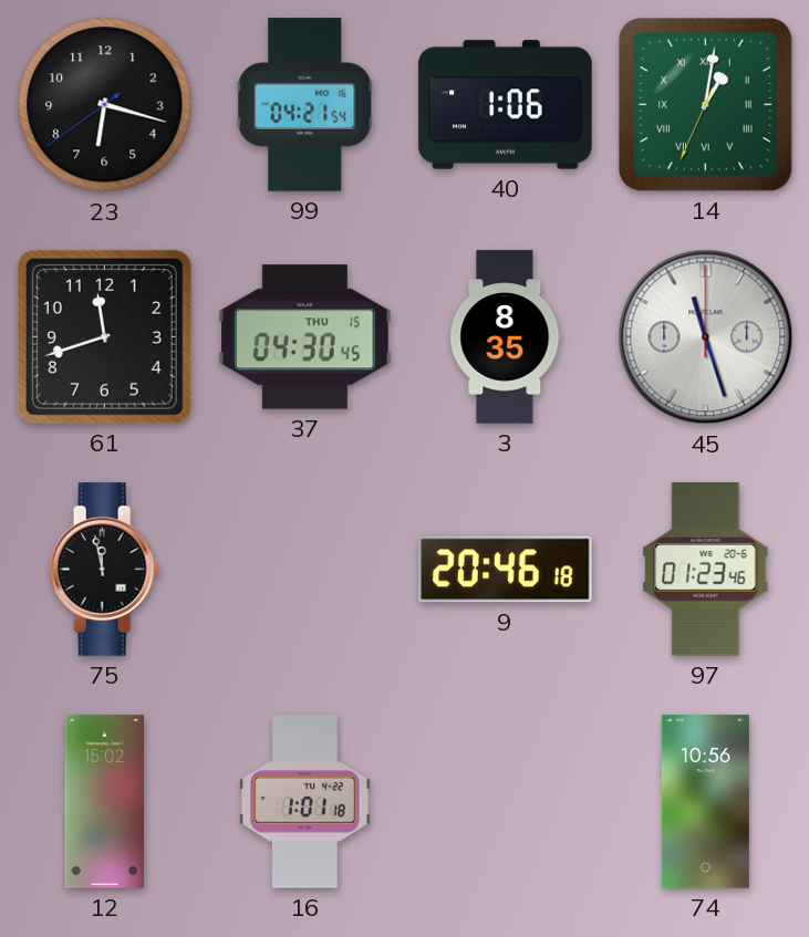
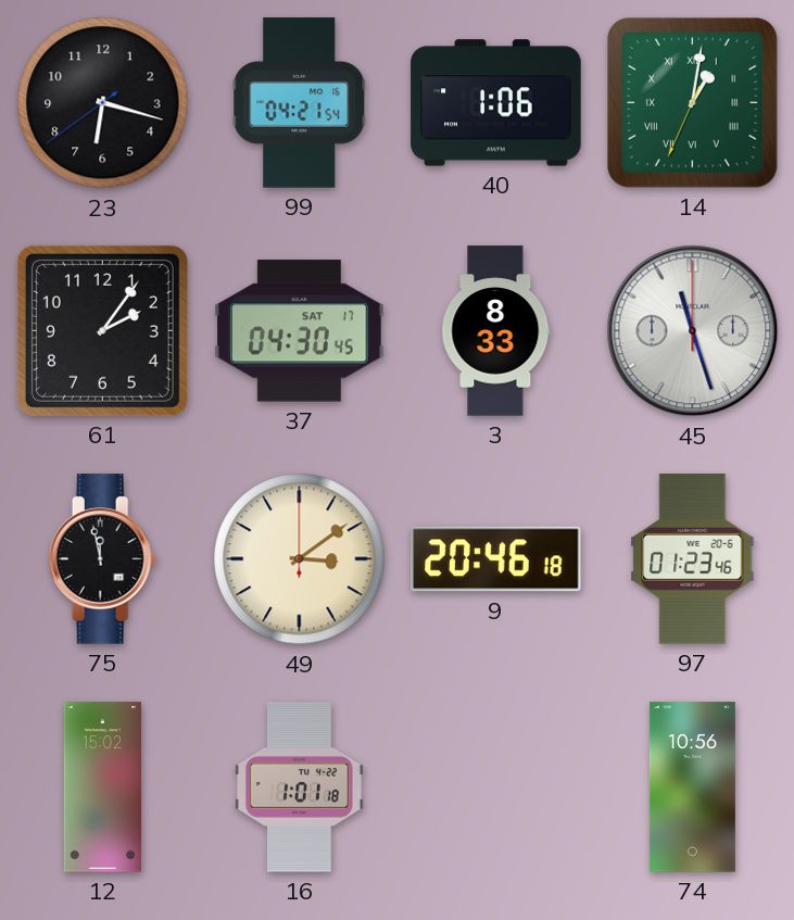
61: 11:42 -> 2:06
37 date: THU 15 -> SAT 17
3: 8:35 -> 8:33
49: none -> 3:09
